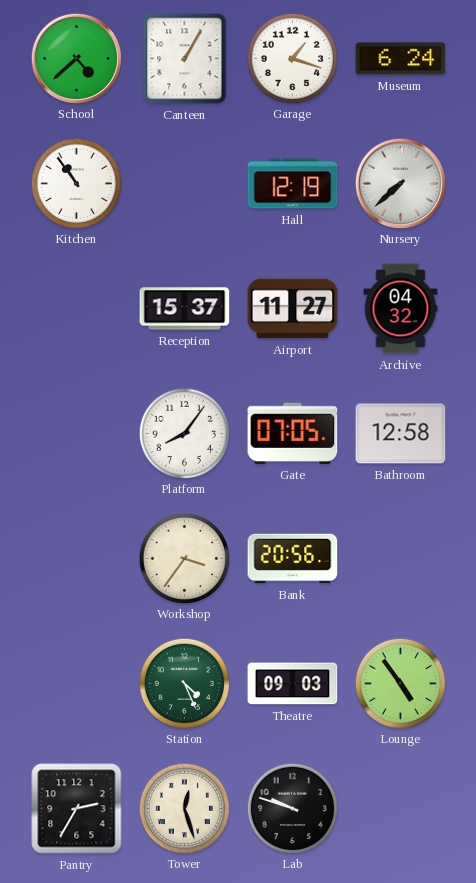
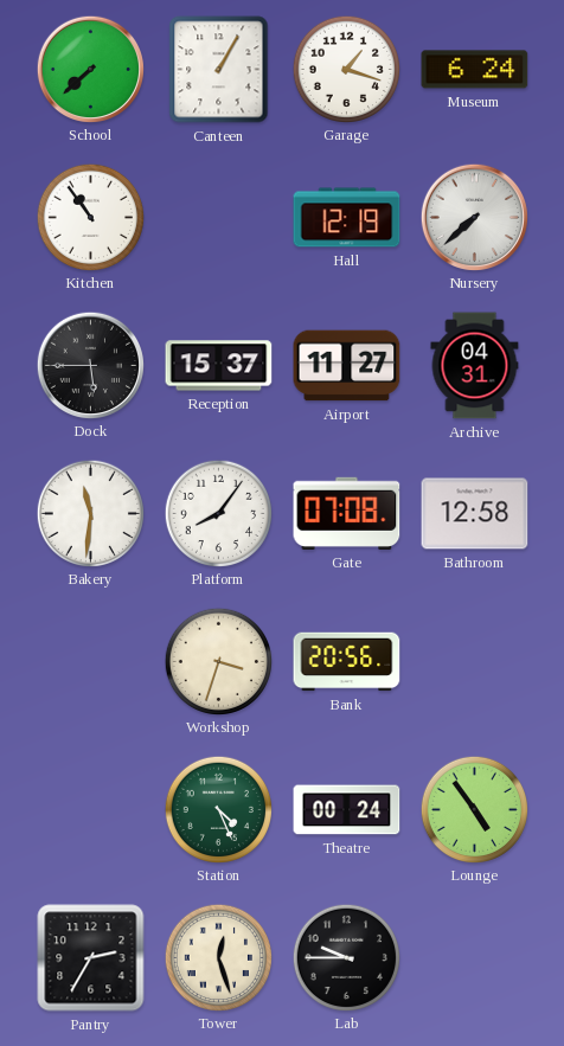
School: 4:38 -> 7:38
Dock: none -> 5:45
Archive: 04:32 -> 04:31
Bakery: none -> 11:31
Gate: 07:05 -> 07:08
Workshop: 3:36 -> 3:33
Theatre: 09:03 -> 00:24
Lab: 9:48 -> 9:45
